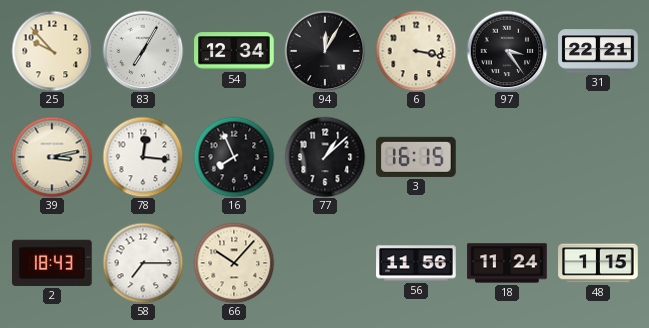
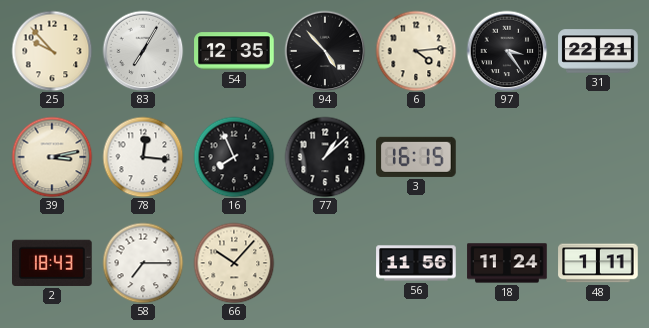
54: 12:34 -> 12:35
94: 12:05 -> 4:53
6: 3:17 -> 4:14
48: 1:15 -> 1:11
